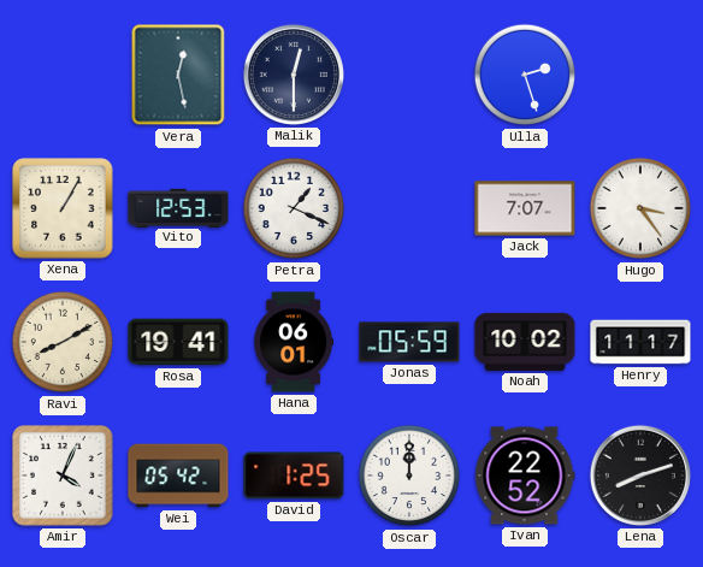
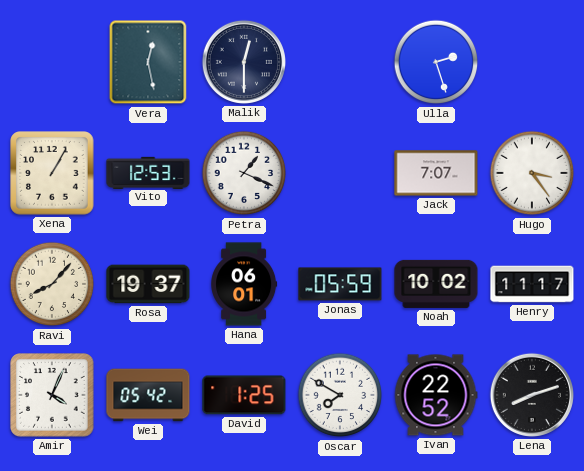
Ravi: 8:10 -> 8:07
Rosa: 19:41 -> 19:37
Oscar: 12:00 -> 7:50
